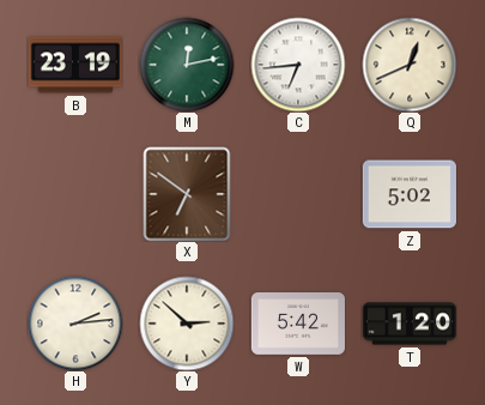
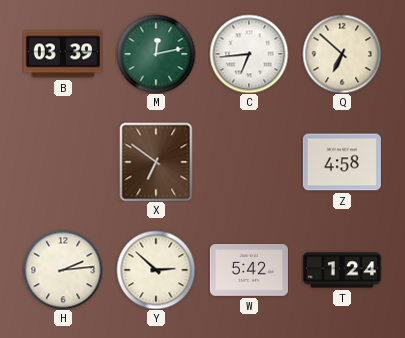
B: 23:19 -> 03:39
Q: 12:41 -> 6:52
Z: 5:02 -> 4:58
T: 1:20 -> 1:24
